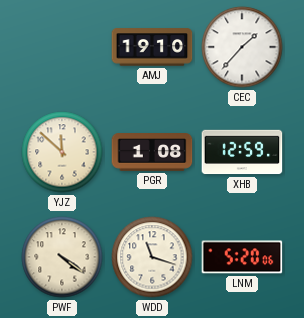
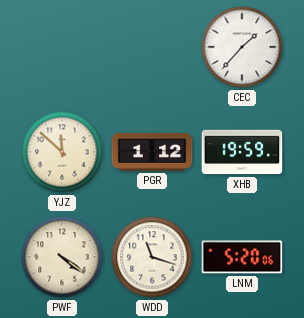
AMJ: 19:10 -> none
PGR: 1:08 -> 1:12
XHB: 12:59 -> 19:59
